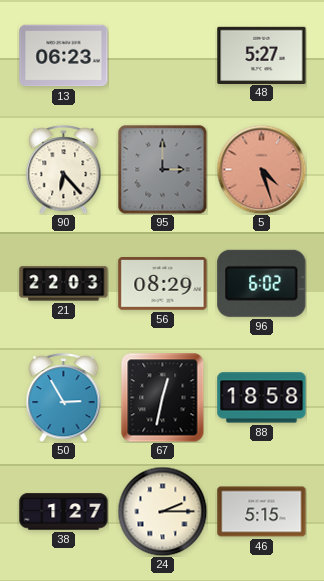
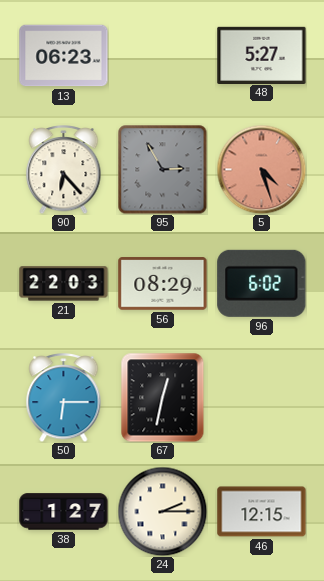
95: 3:00 -> 2:55
50: 2:55 -> 6:15
88: 18:58 -> none
46: 5:15 -> 12:15
